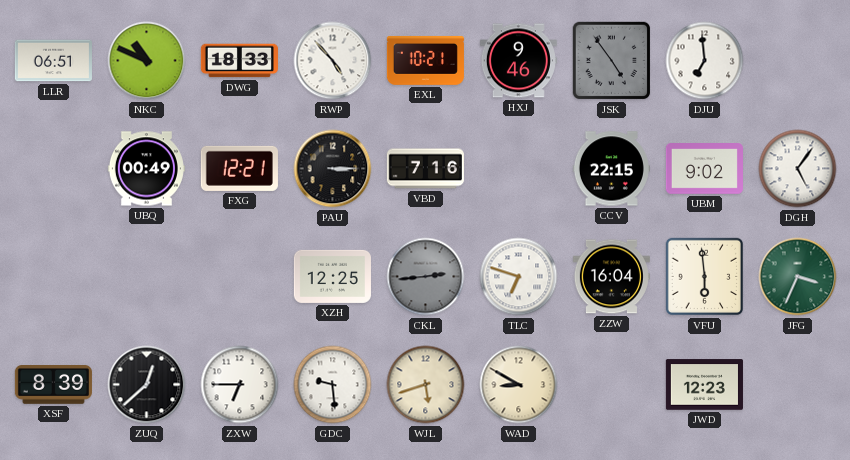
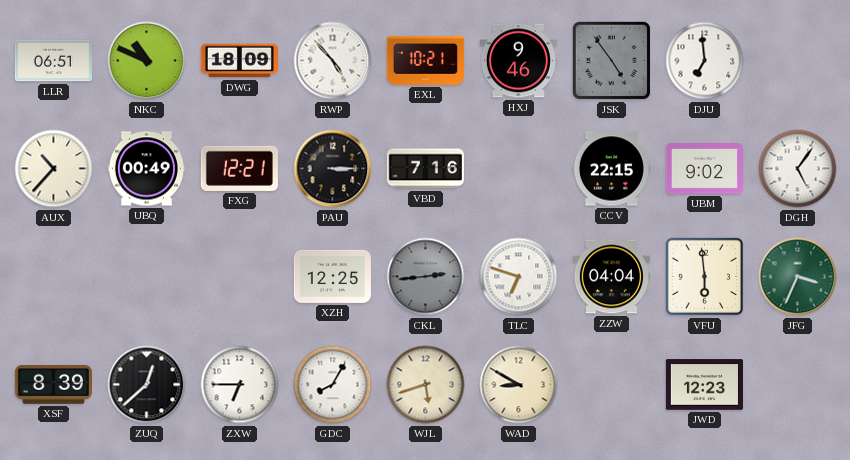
DWG: 18:33 -> 18:09
AUX: none -> 10:37
ZZW: 16:04 -> 04:04
GDC: 9:29 -> 8:05
